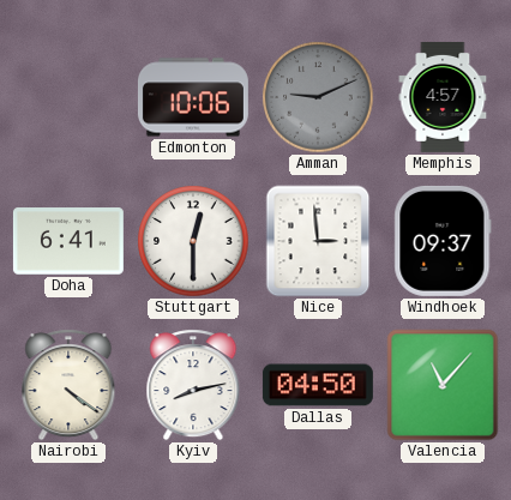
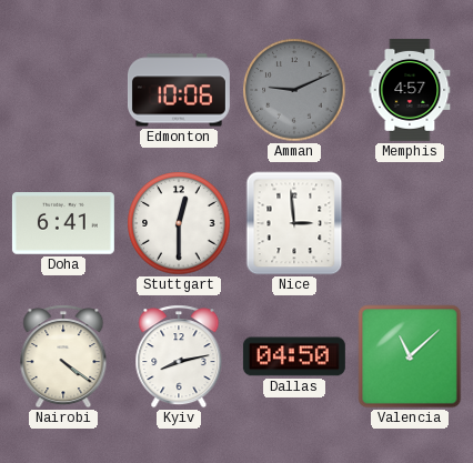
Windhoek: 09:37 -> none
Valencia: 11:07 -> 11:08
